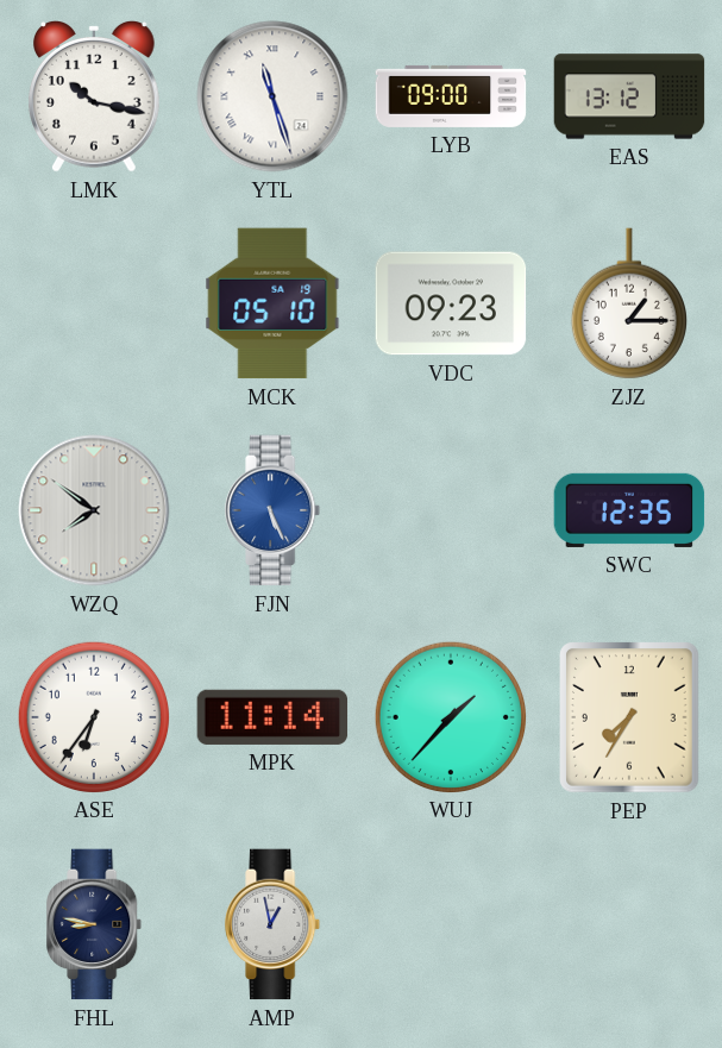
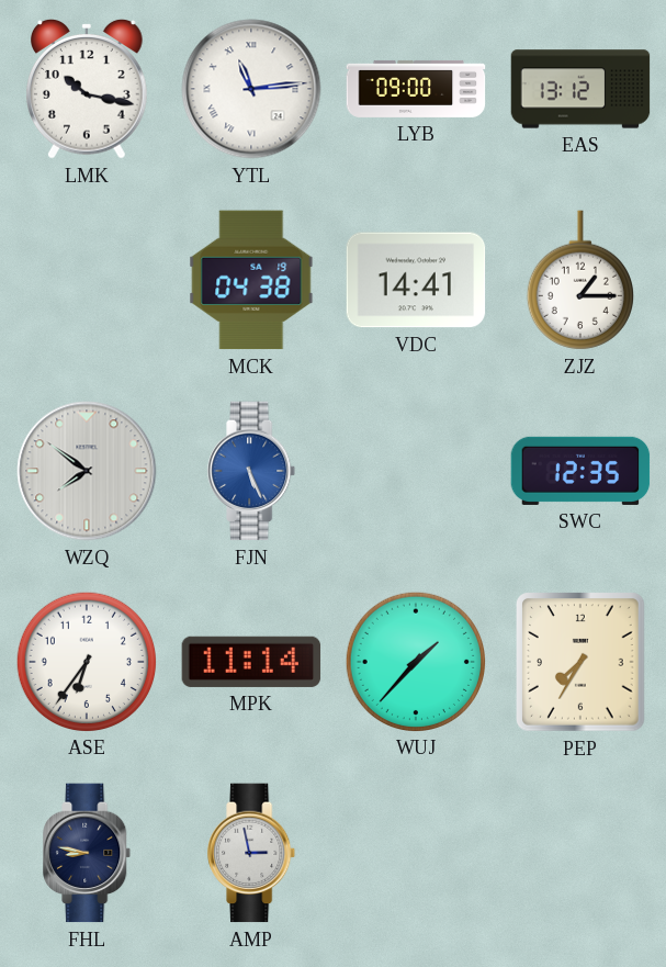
YTL: 11:27 -> 11:14
MCK: 05:10 -> 04:38
VDC: 09:23 -> 14:41
AMP: 12:58 -> 2:58
